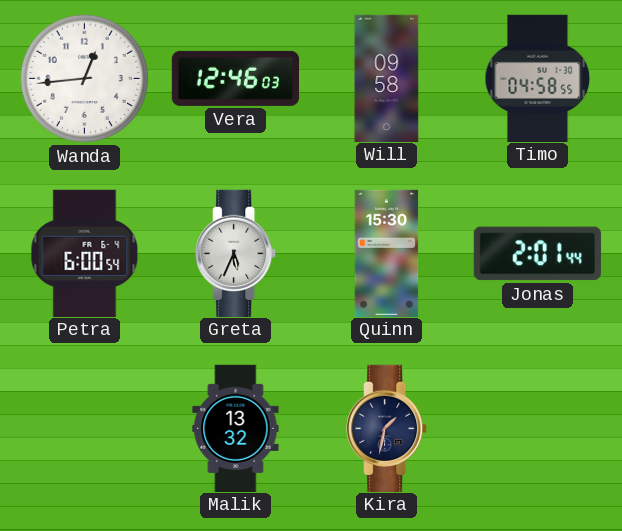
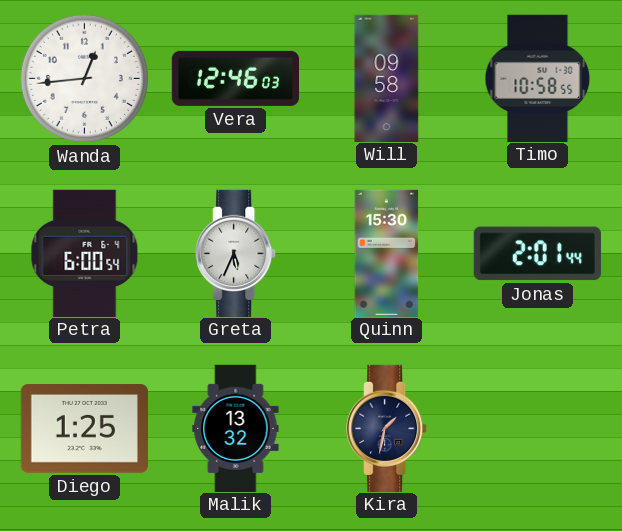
Timo: 04:58 -> 10:58
Diego: none -> 1:25
